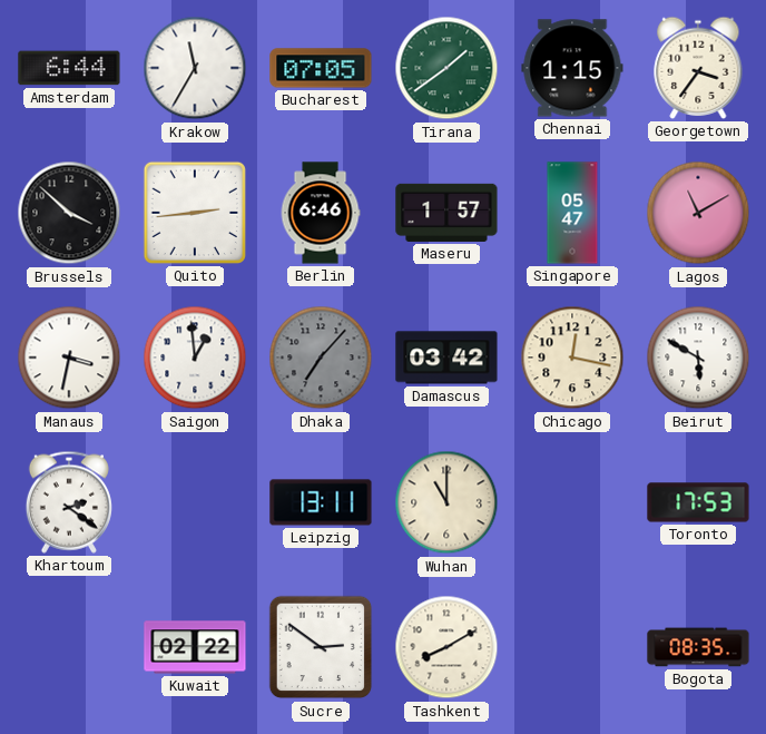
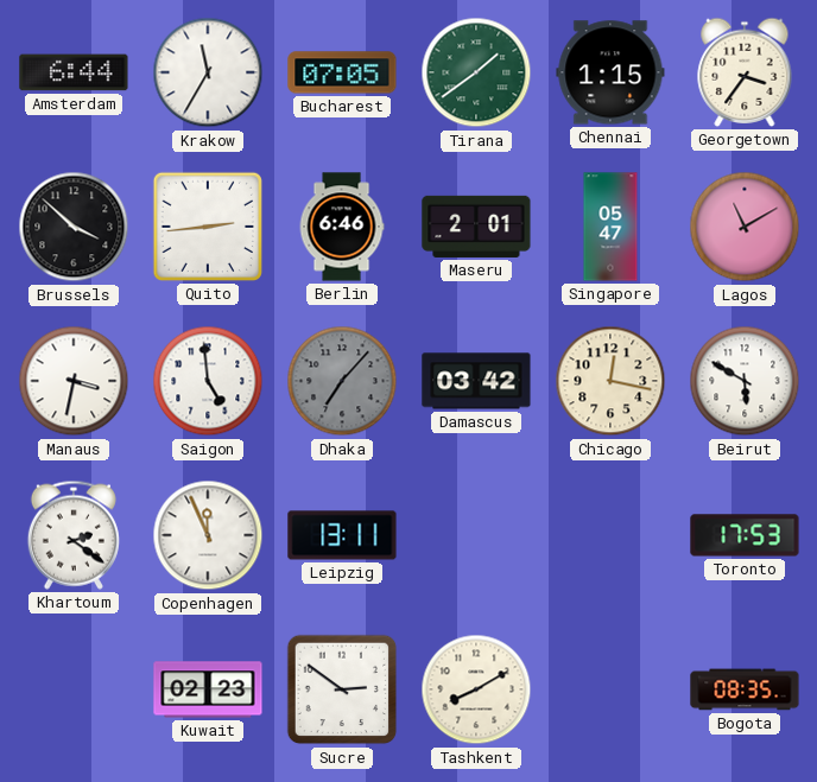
Maseru: 1:57 -> 2:01
Saigon: 12:59 -> 4:59
Copenhagen: none -> 11:56
Wuhan: 11:00 -> none
Kuwait: 02:22 -> 02:23
